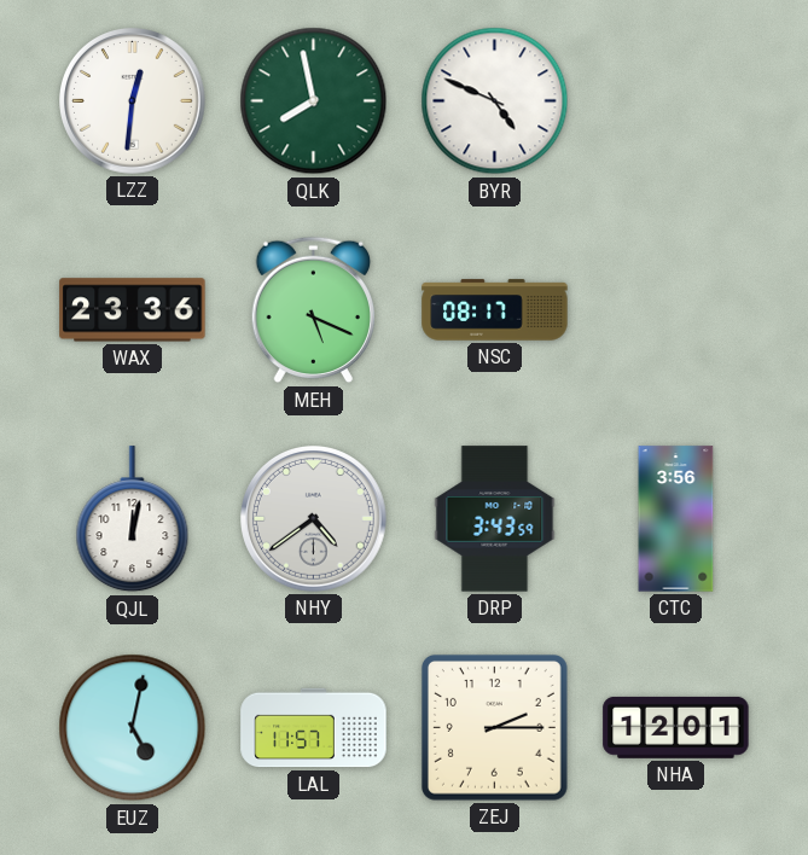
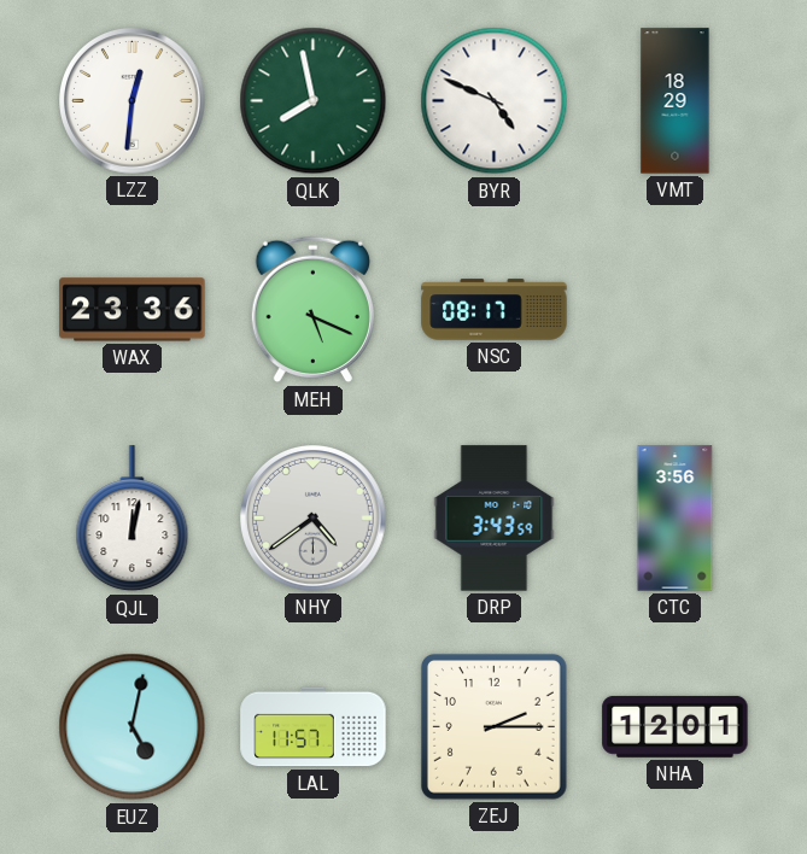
VMT: none -> 18:29
